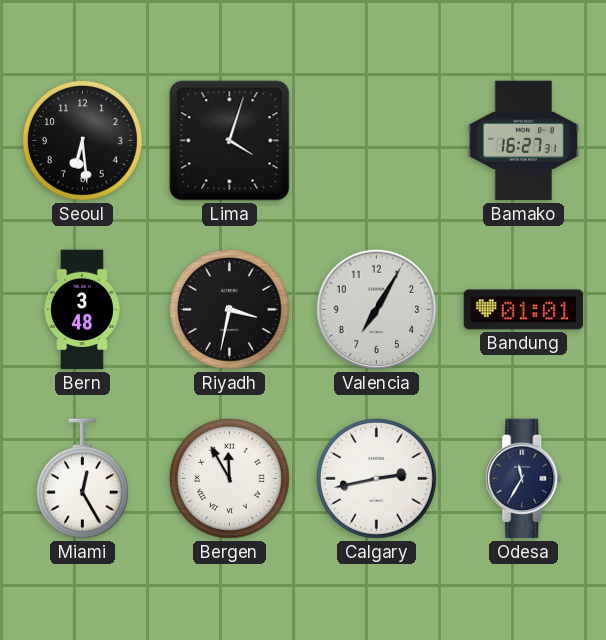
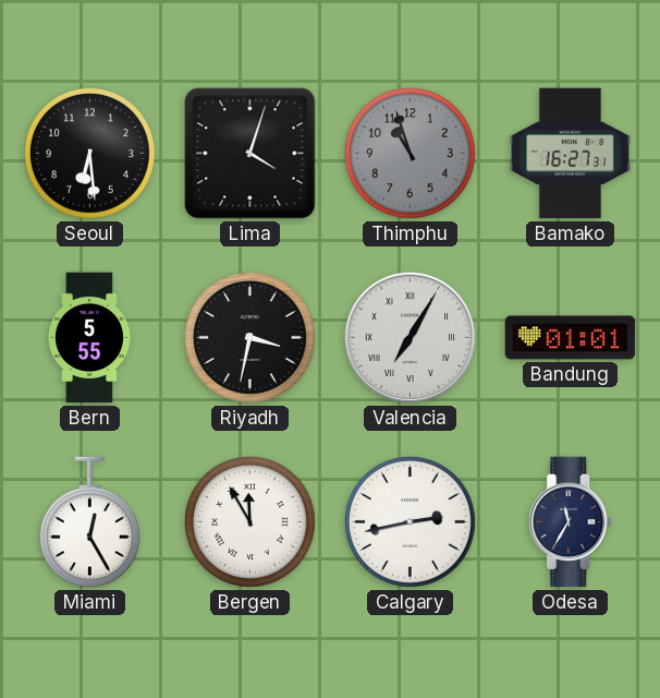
Thimphu: none -> 10:57
Bern: 3:48 -> 5:55
Valencia numerals: Arabic -> Roman
